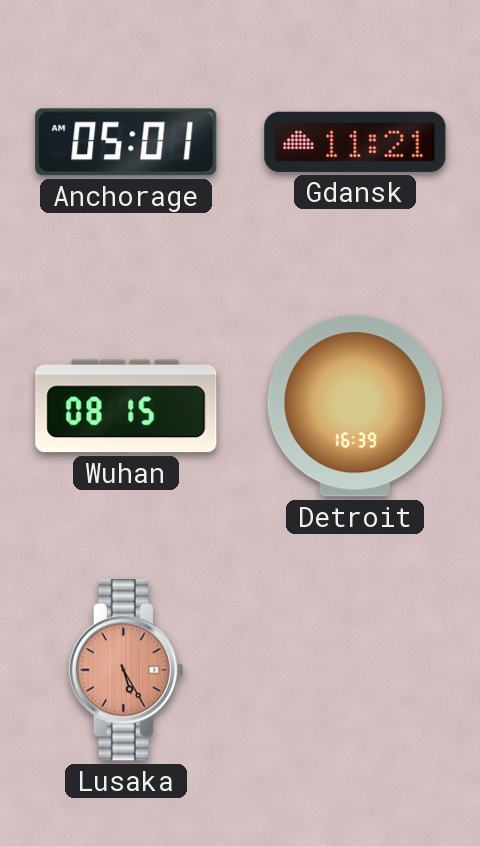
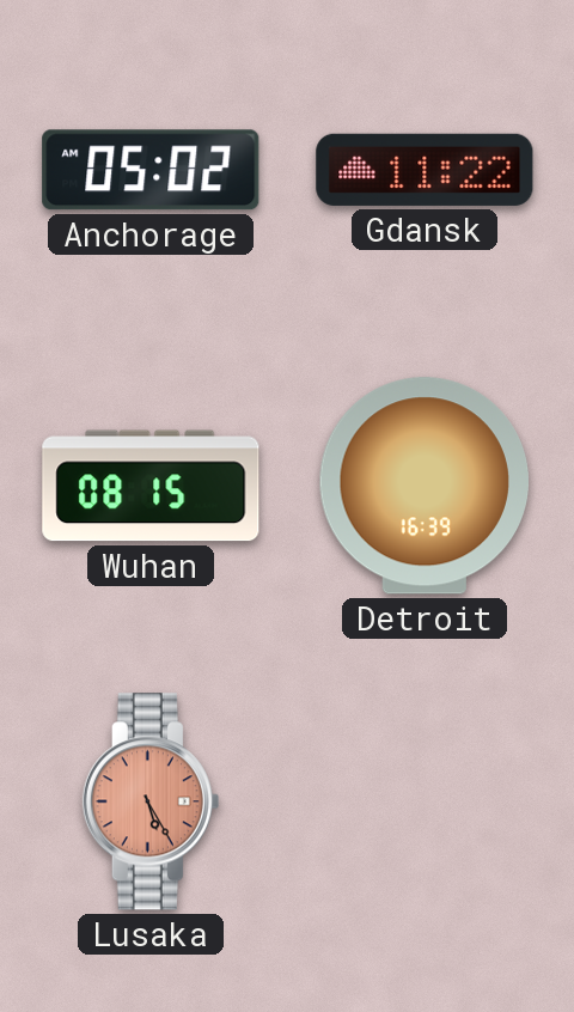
Anchorage: 05:01 -> 05:02
Gdansk: 11:21 -> 11:22
